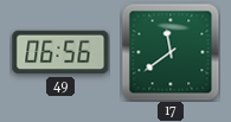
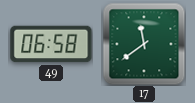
49: 06:56 -> 06:58
